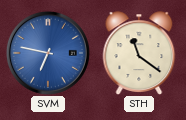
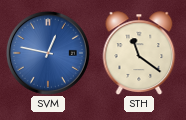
SVM: 6:47 -> 12:47
